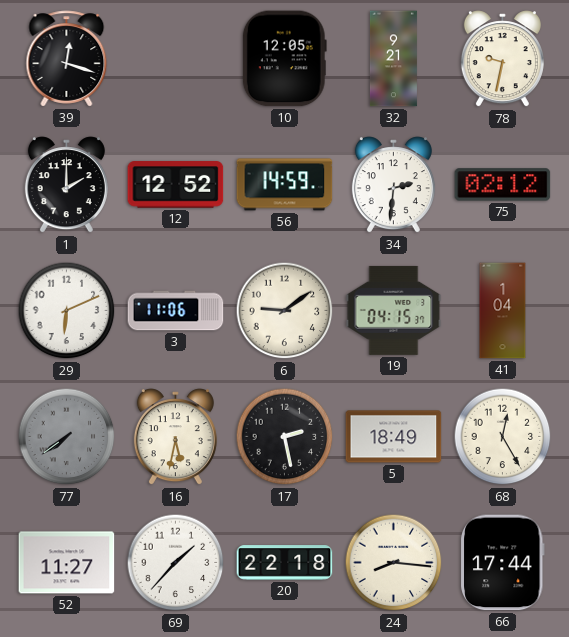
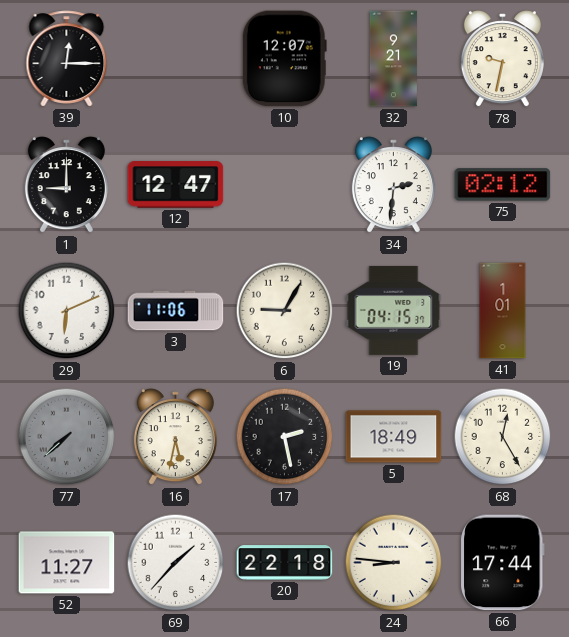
39: 12:18 -> 12:15
10: 12:05 -> 12:07
1: 2:00 -> 9:00
12: 12:52 -> 12:47
56: 14:59 -> none
6: 9:09 -> 9:05
41: 1:04 -> 1:01
77: 7:39 -> 7:38
24: 8:16 -> 8:46
